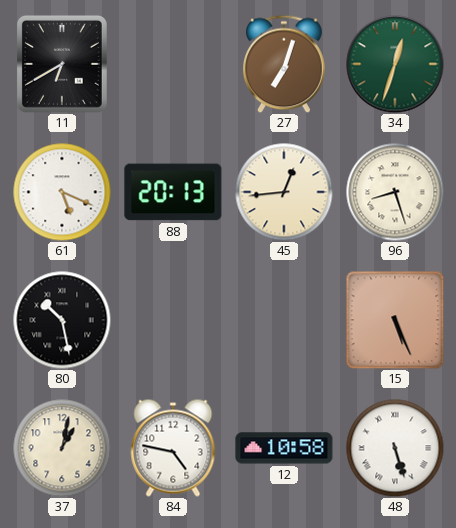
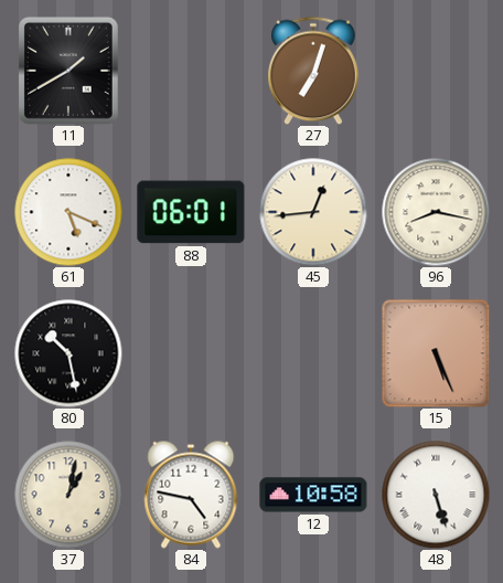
11: 6:40 -> 1:40
34: 12:33 -> none
88: 20:13 -> 06:01
96: 8:27 -> 8:17
